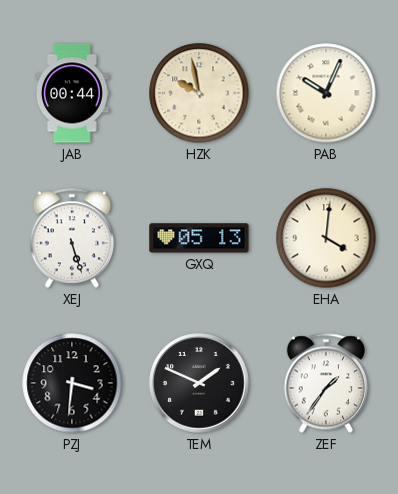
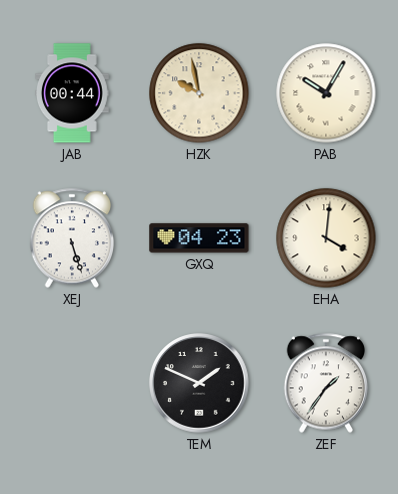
PAB: 10:04 -> 10:05
GXQ: 05:13 -> 04:23
PZJ: 3:31 -> none
